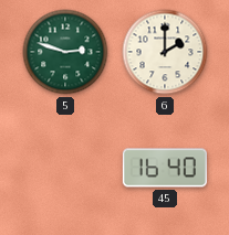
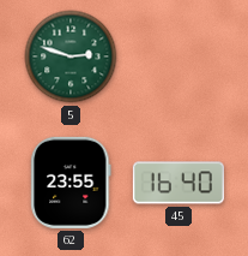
6: 2:00 -> none
62: none -> 23:55
